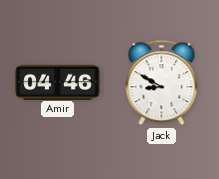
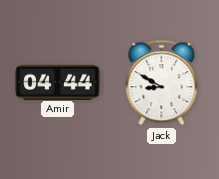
Amir: 04:46 -> 04:44
